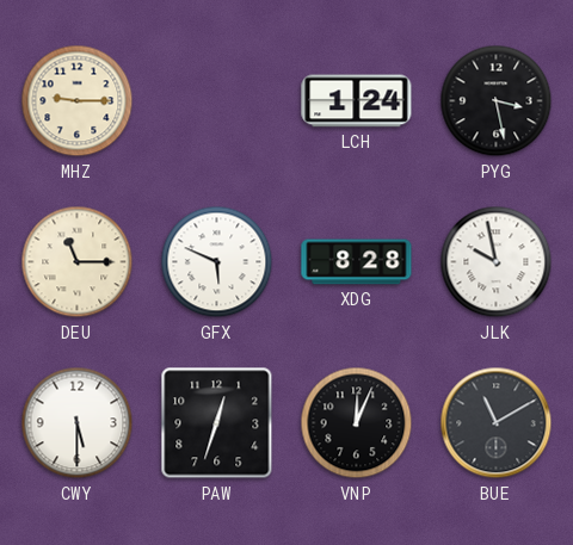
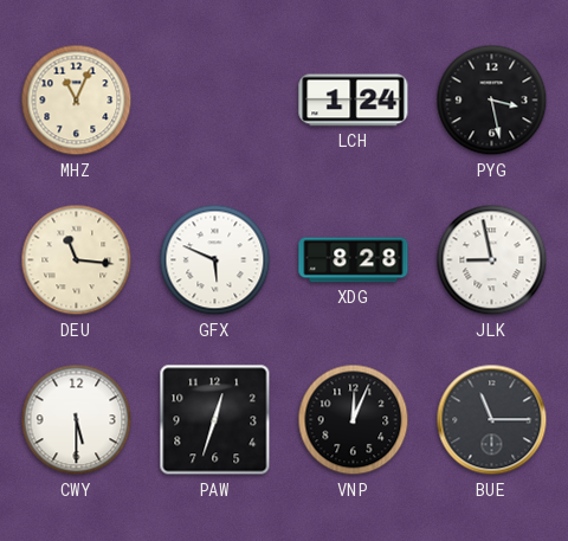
MHZ: 9:15 -> 11:04
DEU: 11:15 -> 11:16
JLK: 9:58 -> 8:58
BUE: 11:10 -> 11:15
